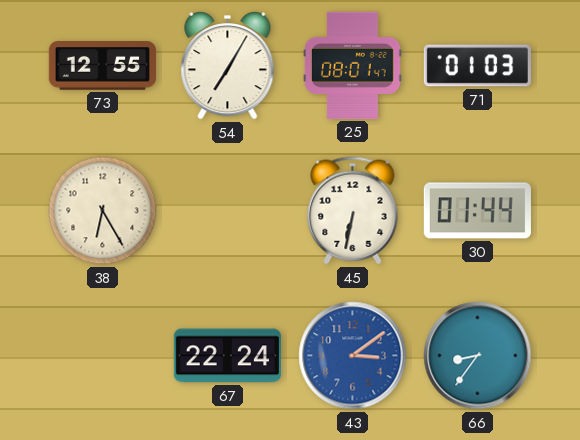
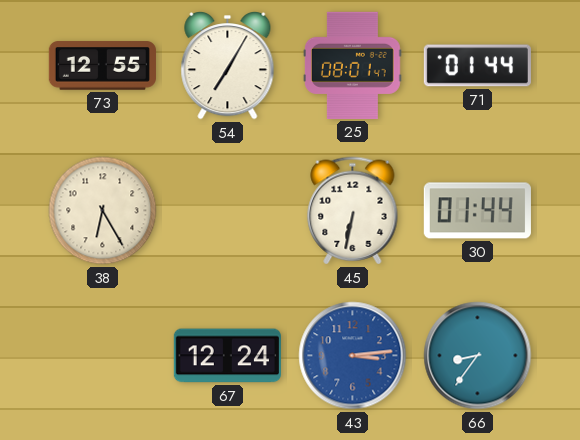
71: 01:03 -> 01:44
67: 22:24 -> 12:24
43: 3:09 -> 3:14
